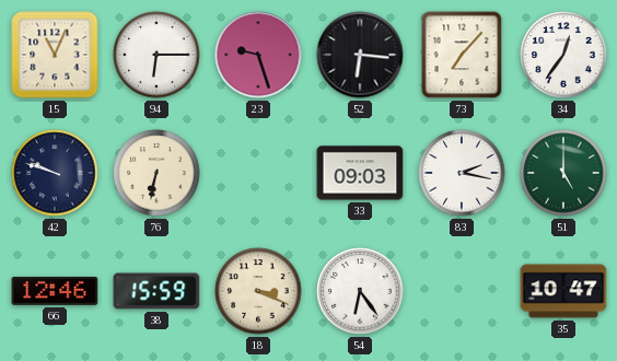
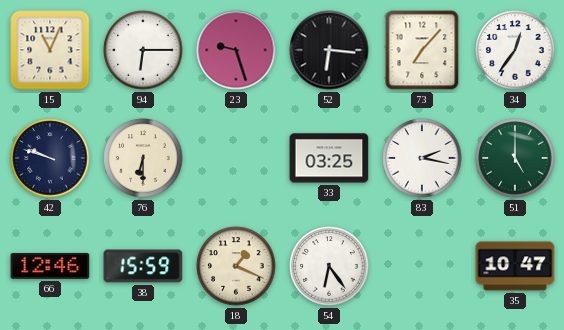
76: 6:32 -> 6:30
33: 09:03 -> 03:25
18: 3:19 -> 1:19
